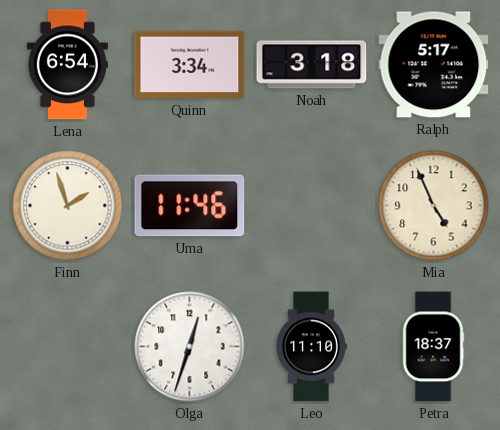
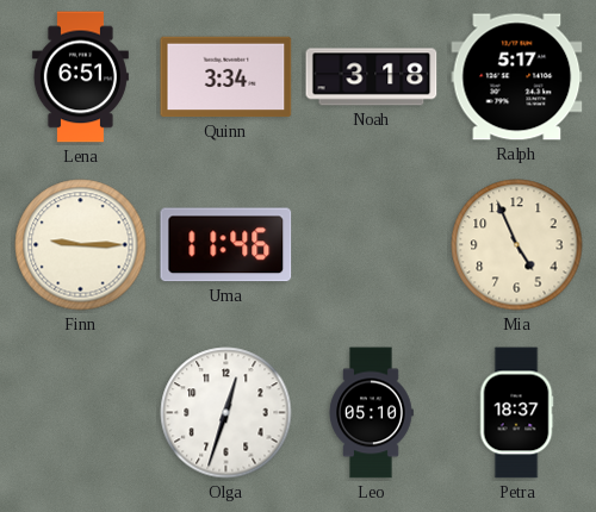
Lena: 6:54 -> 6:51
Finn: 1:57 -> 9:15
Leo: 11:10 -> 05:10
